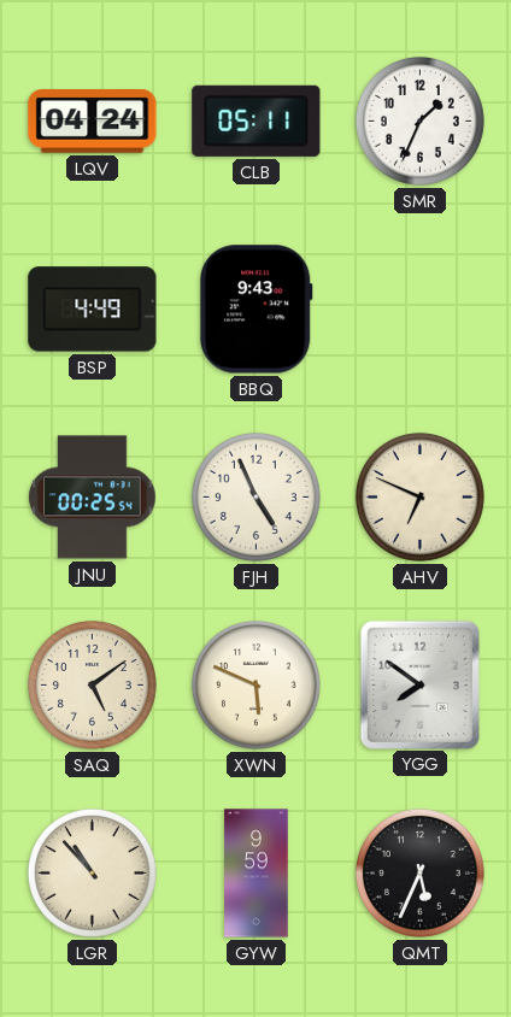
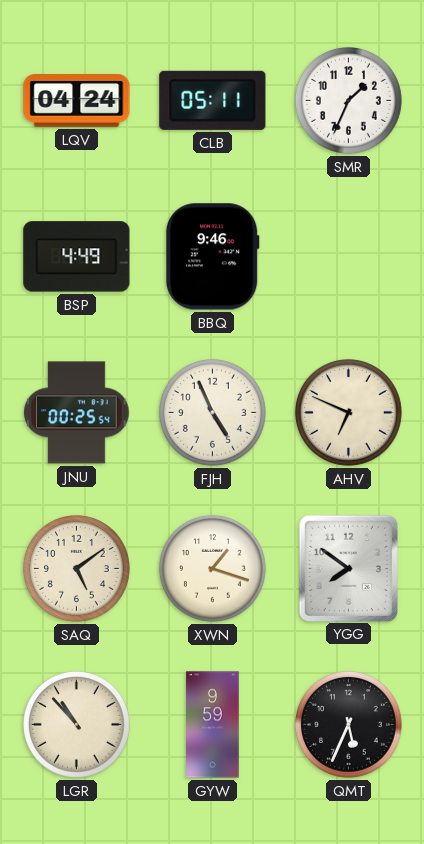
BBQ: 9:43 -> 9:46
XWN: 5:49 -> 1:18
